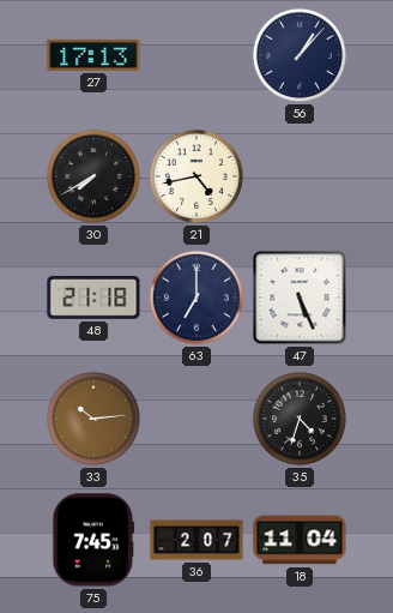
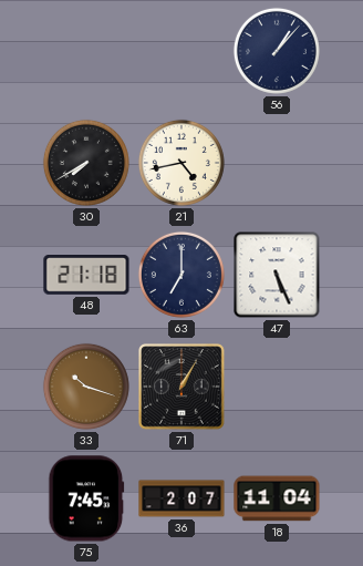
27: 17:13 -> none
33: 10:14 -> 10:18
71: none -> 1:05
35: 4:33 -> none
